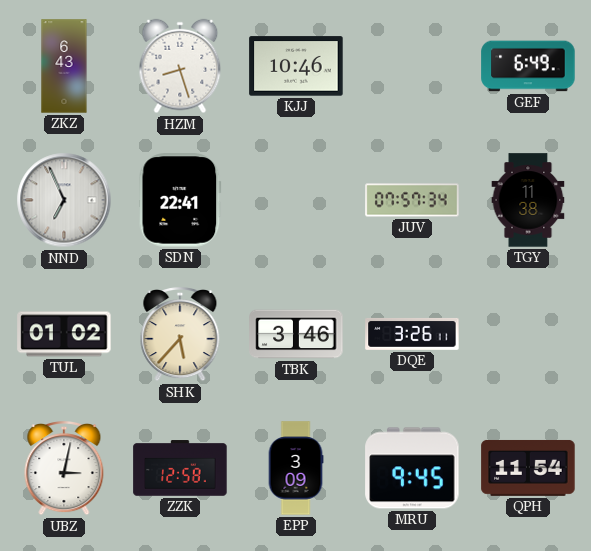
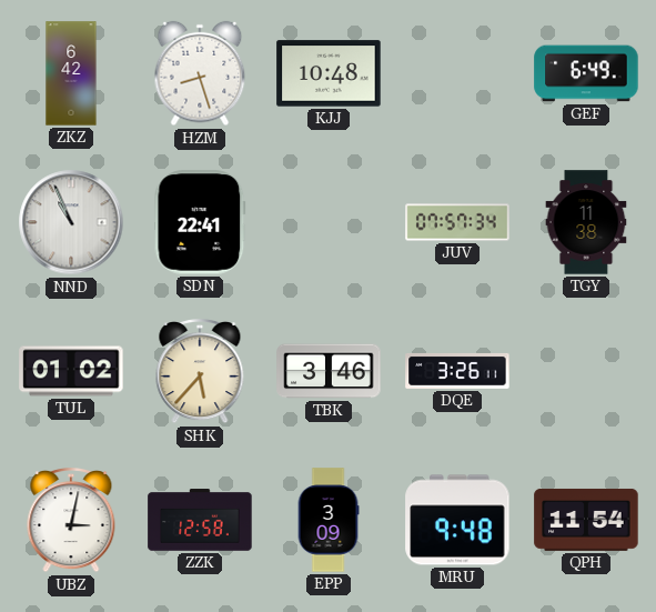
ZKZ: 6:43 -> 6:42
KJJ: 10:46 -> 10:48
NND: 6:56 -> 10:56
MRU: 9:45 -> 9:48
